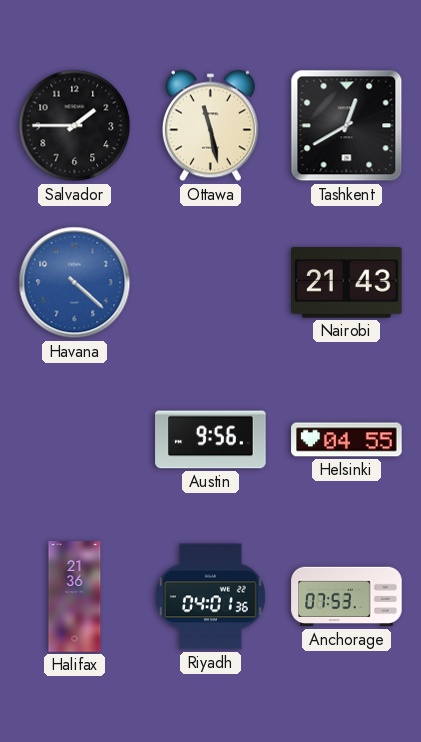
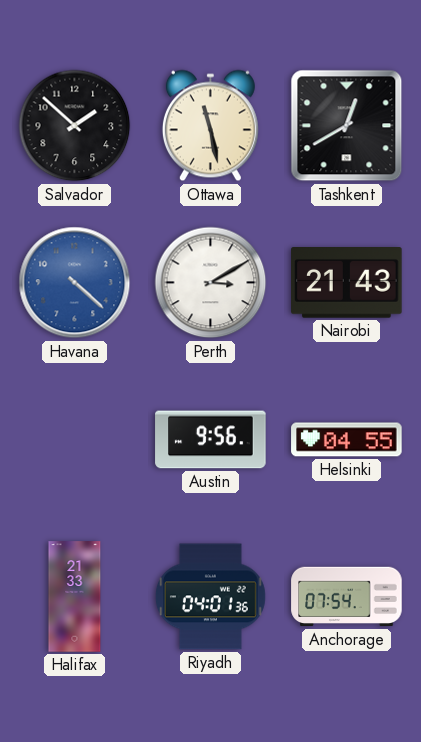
Salvador: 1:45 -> 1:52
Perth: none -> 3:10
Halifax: 21:36 -> 21:33
Anchorage: 07:53 -> 07:54
